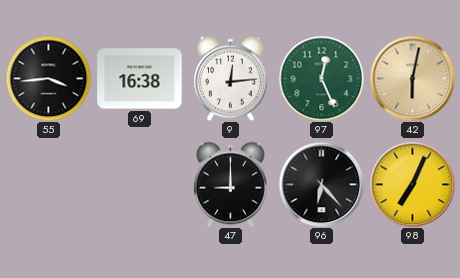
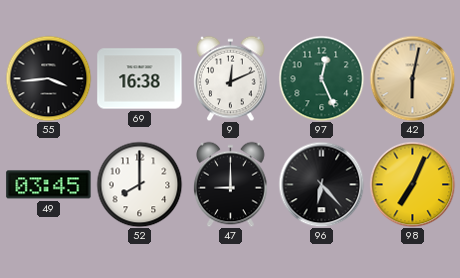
9: 12:14 -> 12:11
49: none -> 03:45
52: none -> 8:00
